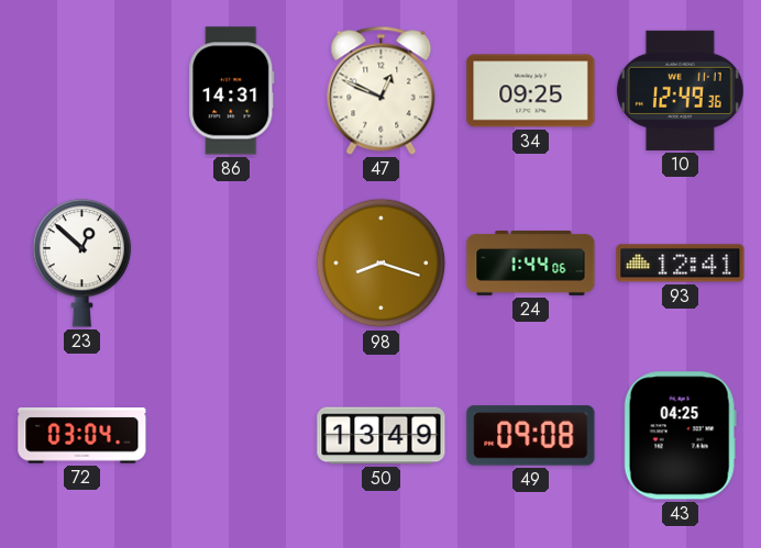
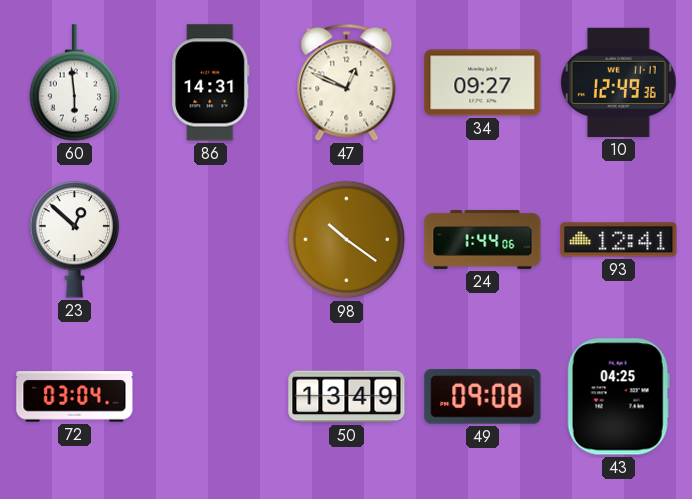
60: none -> 5:59
34: 09:25 -> 09:27
98: 8:18 -> 10:21
